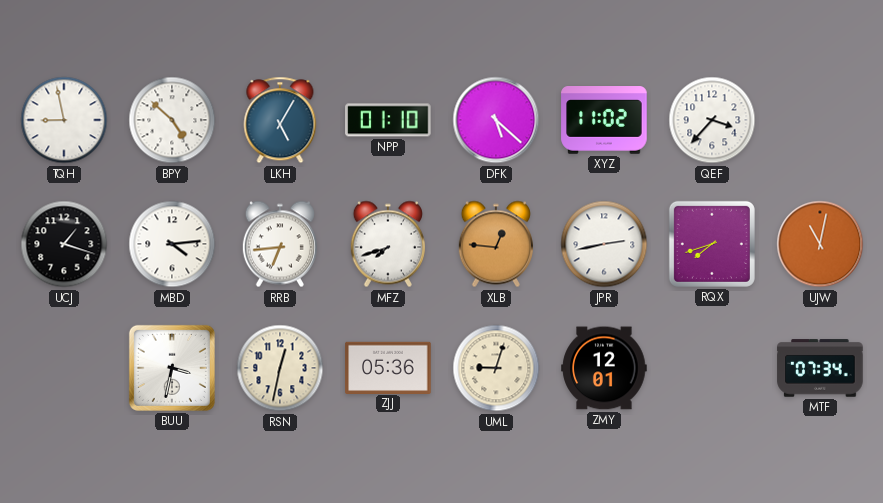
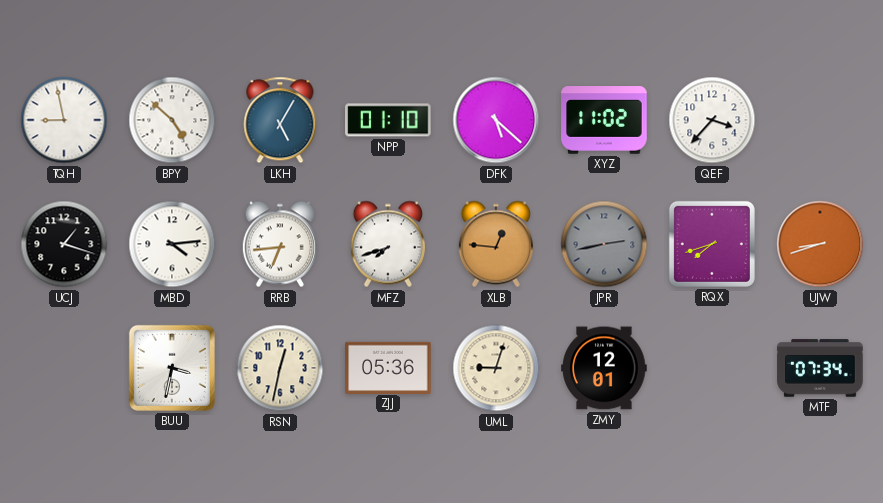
JPR dial: white -> grey
UJW: 11:02 -> 8:42
